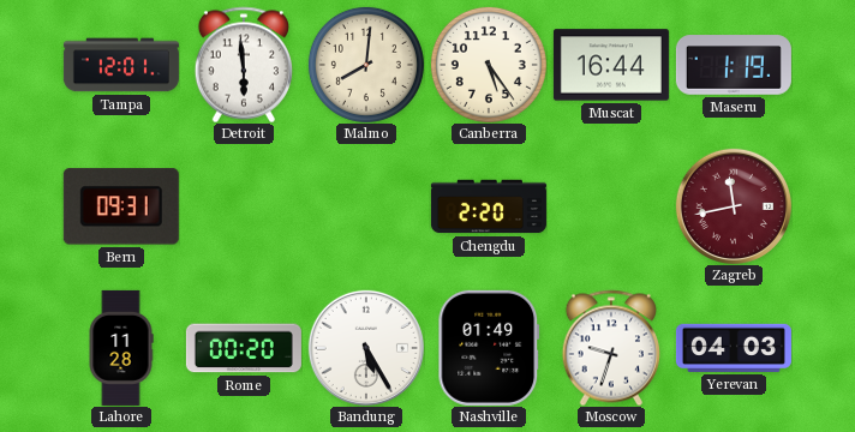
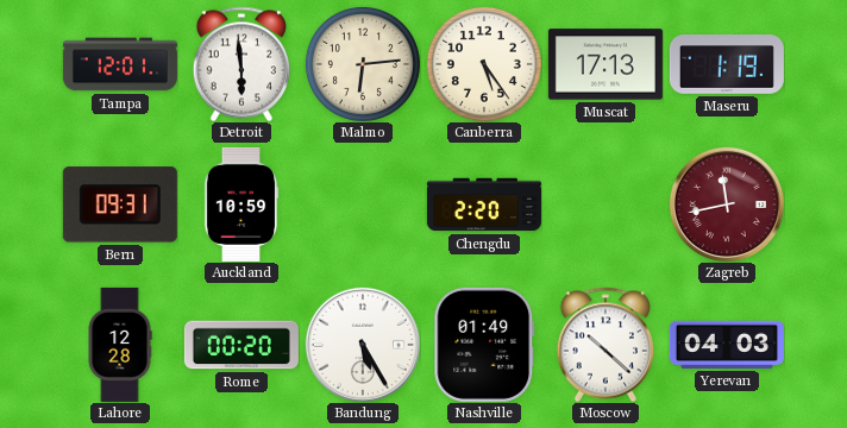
Malmo: 8:01 -> 6:14
Muscat: 16:44 -> 17:13
Auckland: none -> 10:59
Lahore: 11:28 -> 12:28
Moscow: 9:33 -> 10:22
